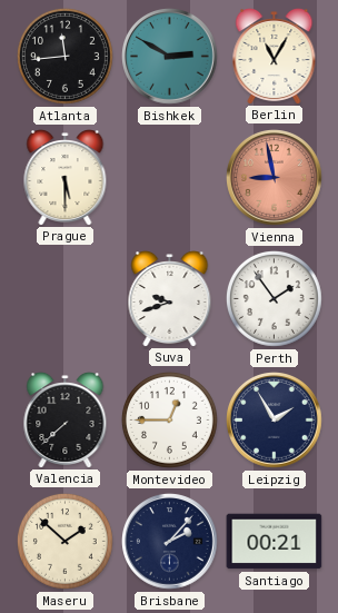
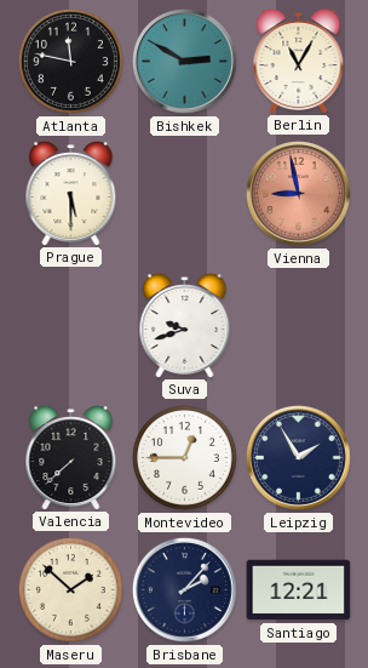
Atlanta: 11:44 -> 11:47
Perth: 1:54 -> none
Santiago: 00:21 -> 12:21
